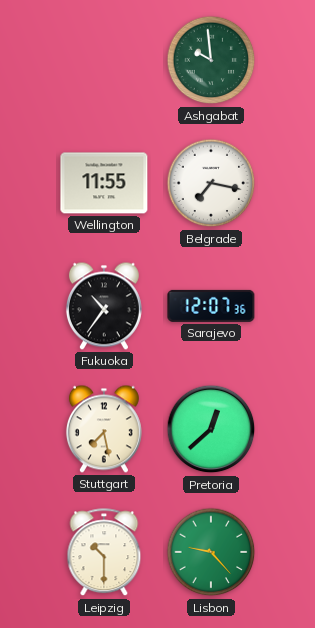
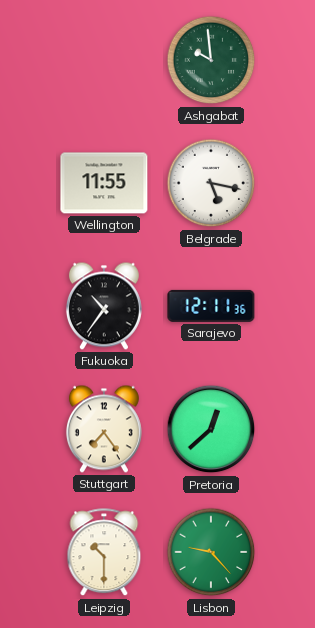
Belgrade: 7:17 -> 5:17
Sarajevo: 12:07 -> 12:11
Stuttgart: 7:28 -> 7:24
